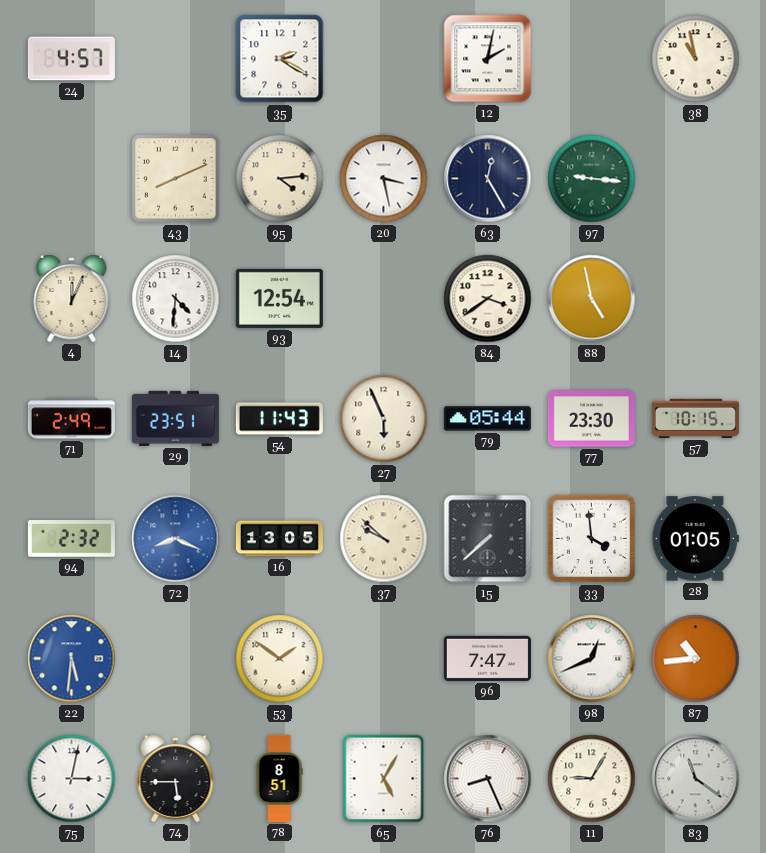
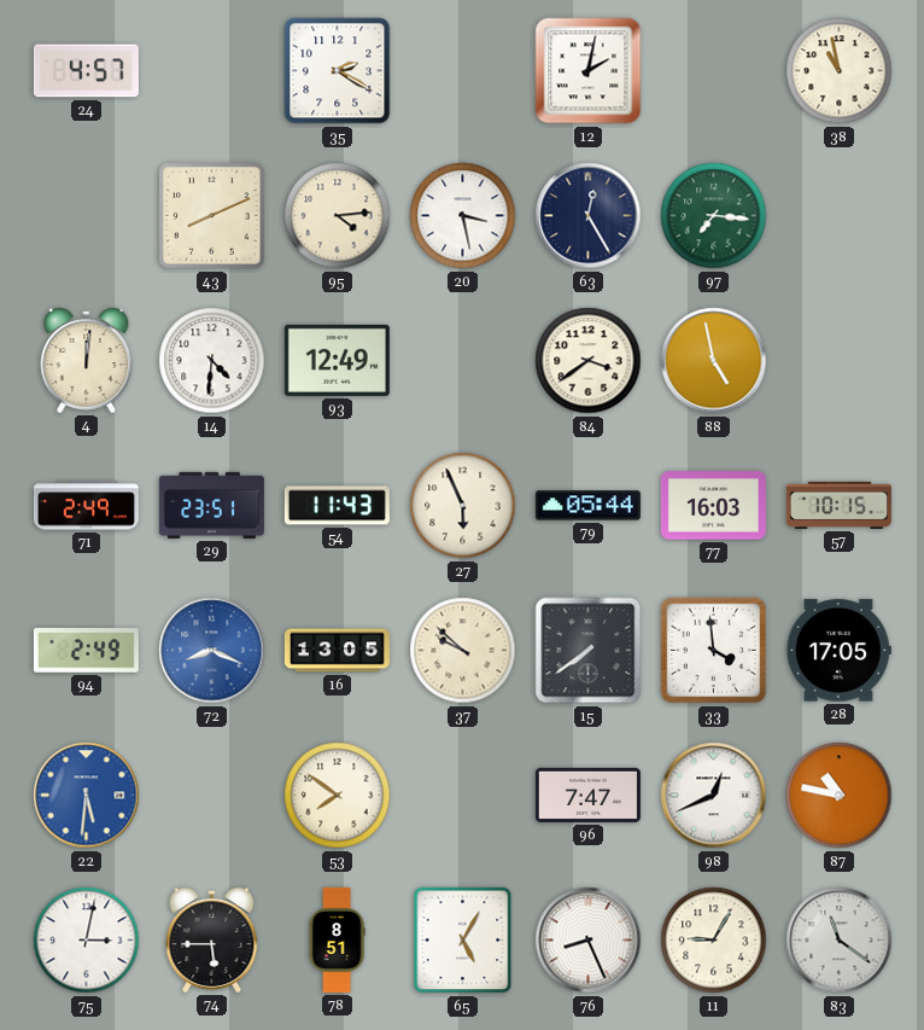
97: 9:16 -> 7:16
4: 12:04 -> 12:01
93: 12:54 -> 12:49
77: 23:30 -> 16:03
94: 2:32 -> 2:49
15: 7:38 -> 7:39
28: 01:05 -> 17:05
53: 1:51 -> 7:51
87: 10:44 -> 10:47
